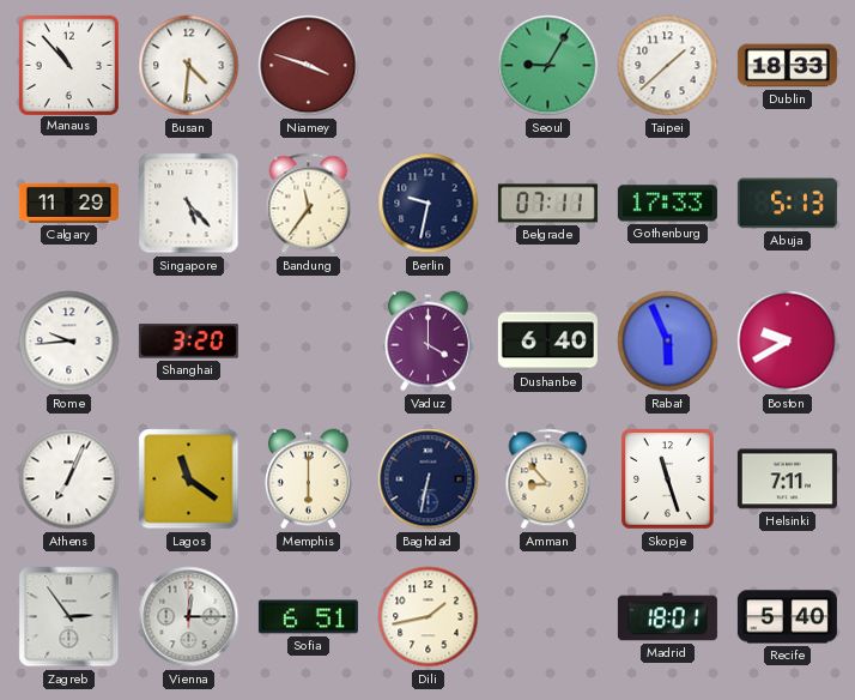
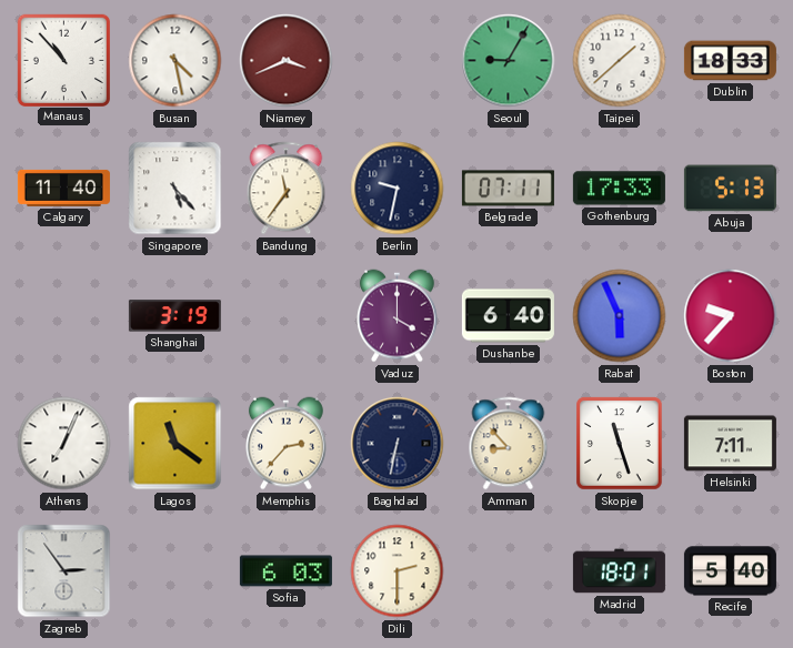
Busan: 4:31 -> 4:28
Niamey: 3:48 -> 3:41
Calgary: 11:29 -> 11:40
Rome: 9:44 -> none
Shanghai: 3:20 -> 3:19
Boston: 9:40 -> 9:37
Memphis: 6:00 -> 2:37
Vienna: 12:15 -> none
Sofia: 6:51 -> 6:03
Dili: 1:43 -> 2:30
